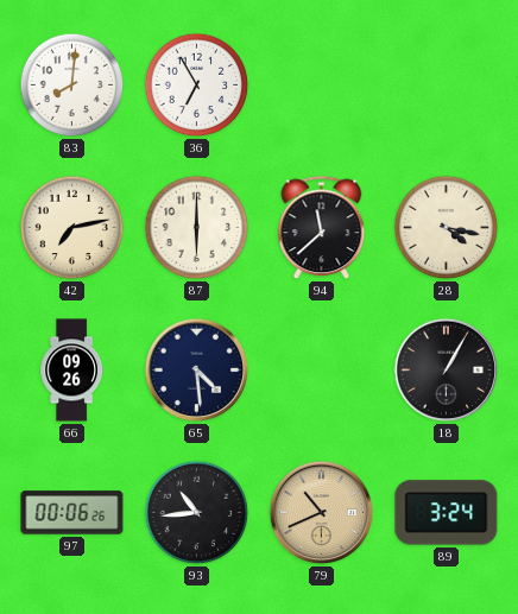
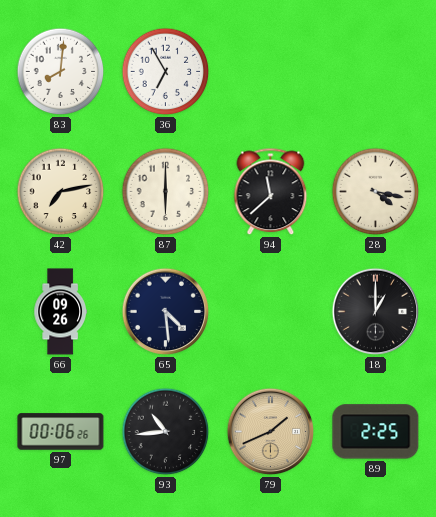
18: 1:05 -> 1:00
79: 10:41 -> 1:41
89: 3:24 -> 2:25
